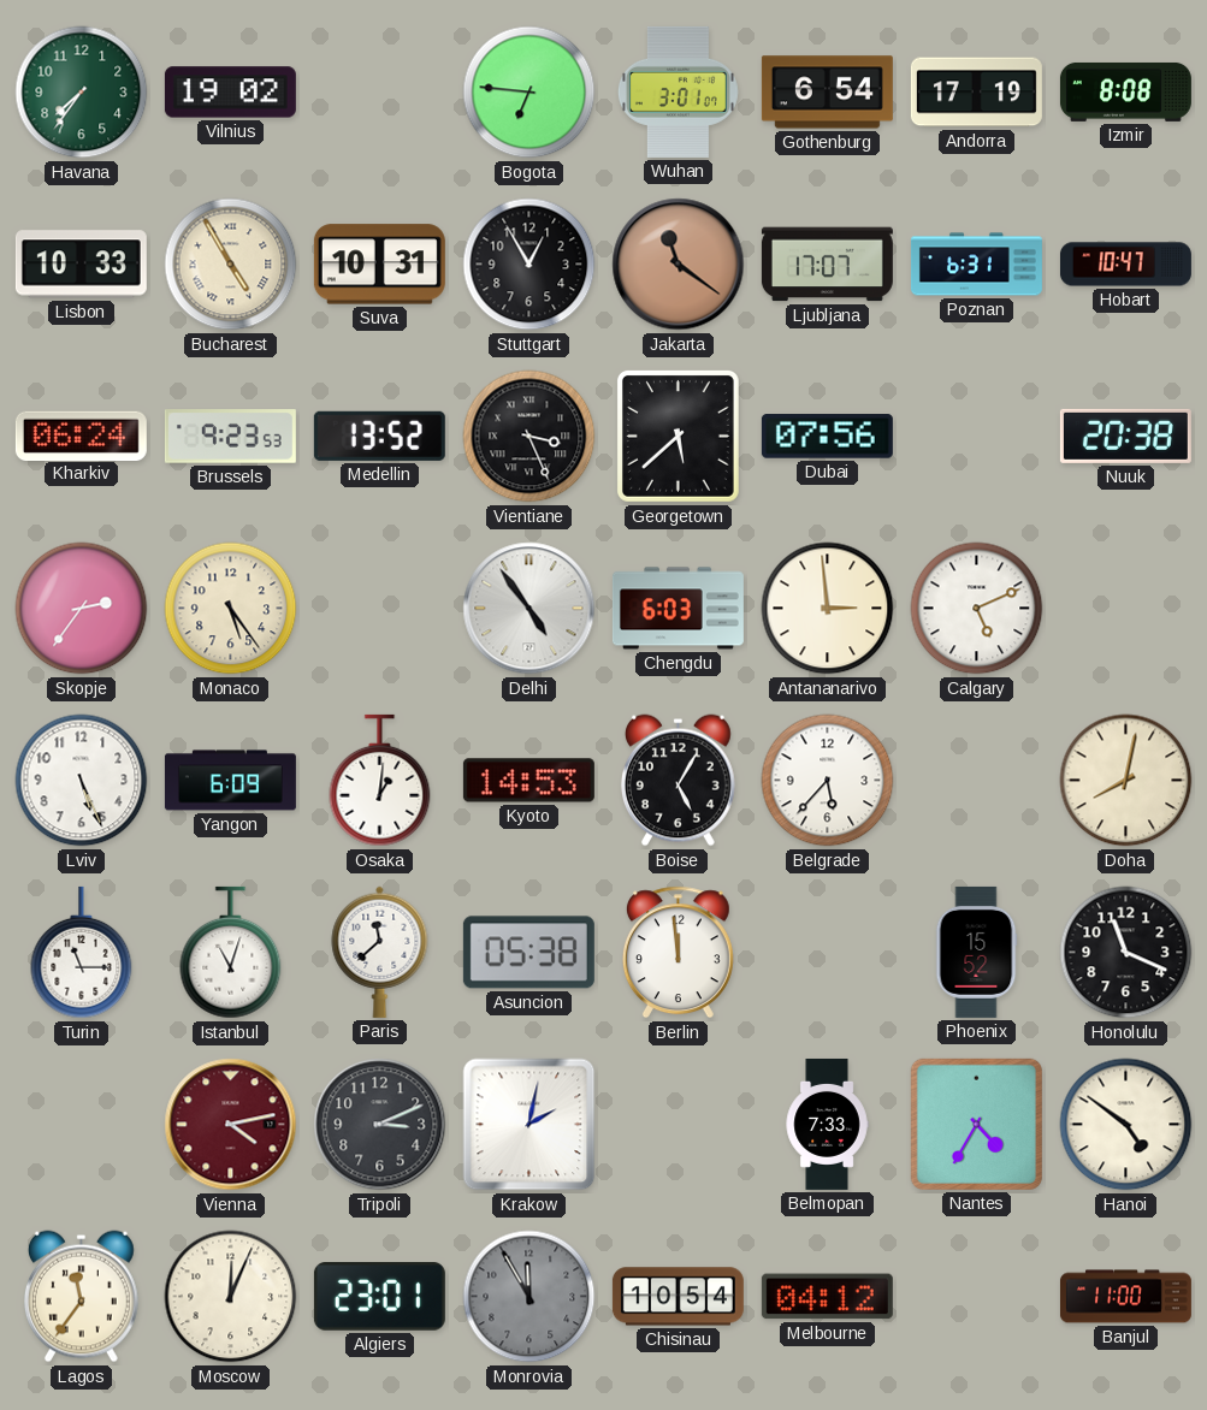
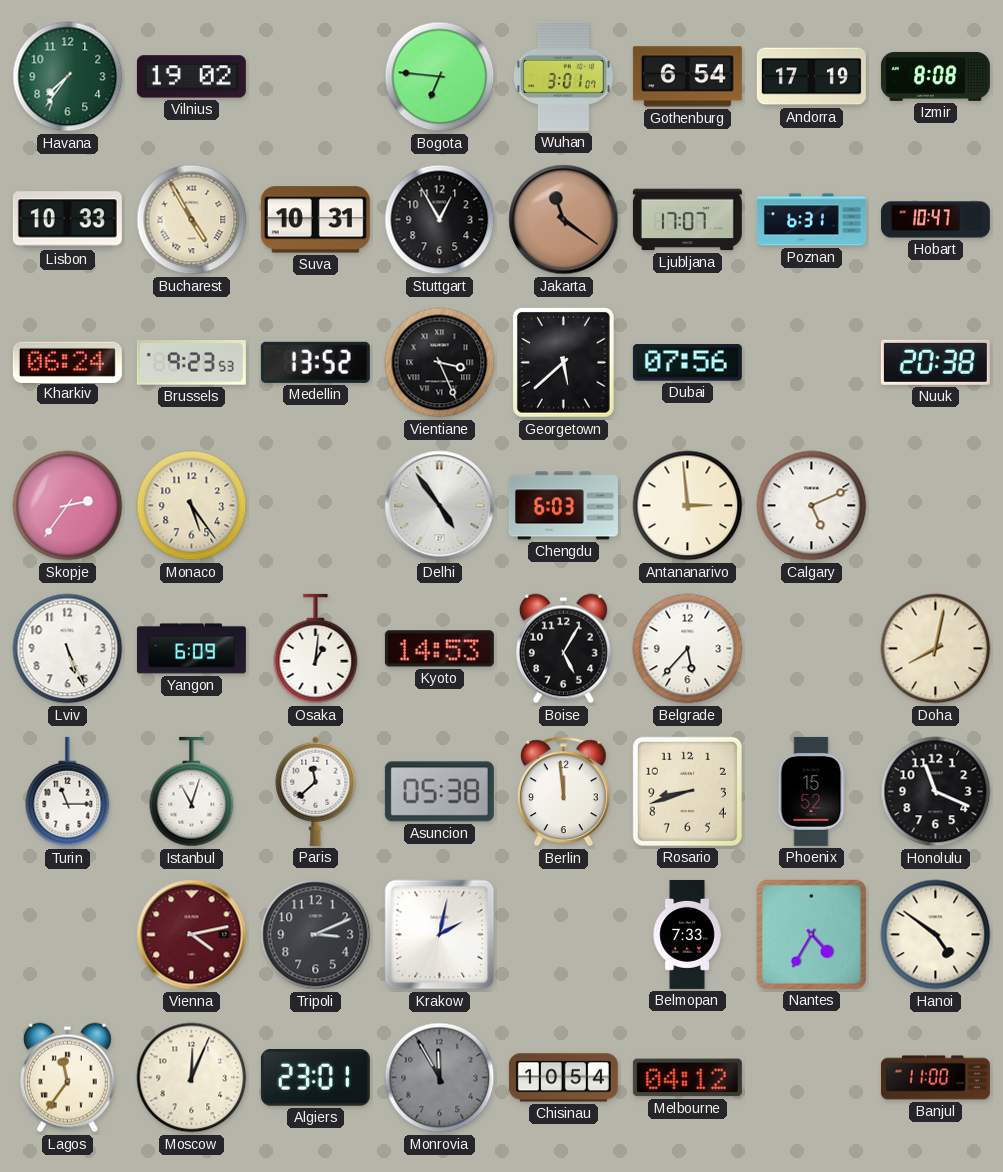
Rosario: none -> 8:42
